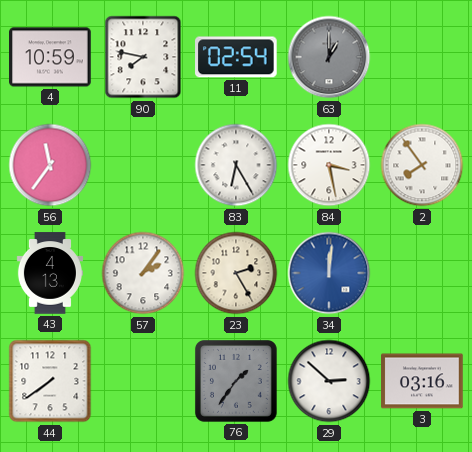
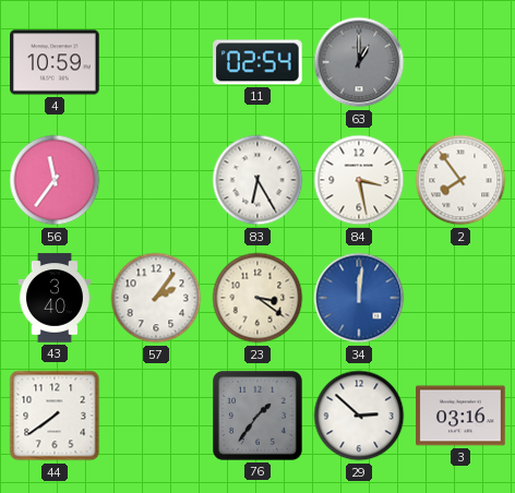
90: 7:47 -> none
43: 4:13 -> 3:40
23: 2:25 -> 3:21
